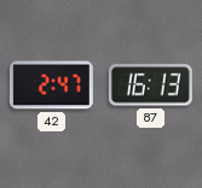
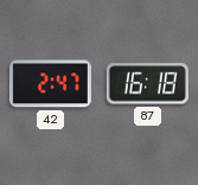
87: 16:13 -> 16:18
